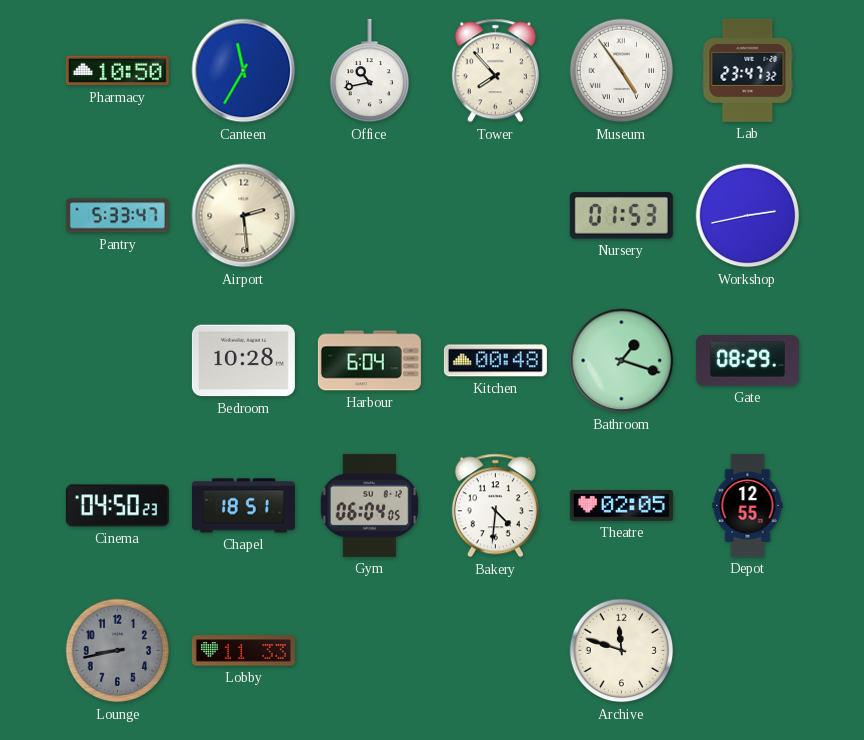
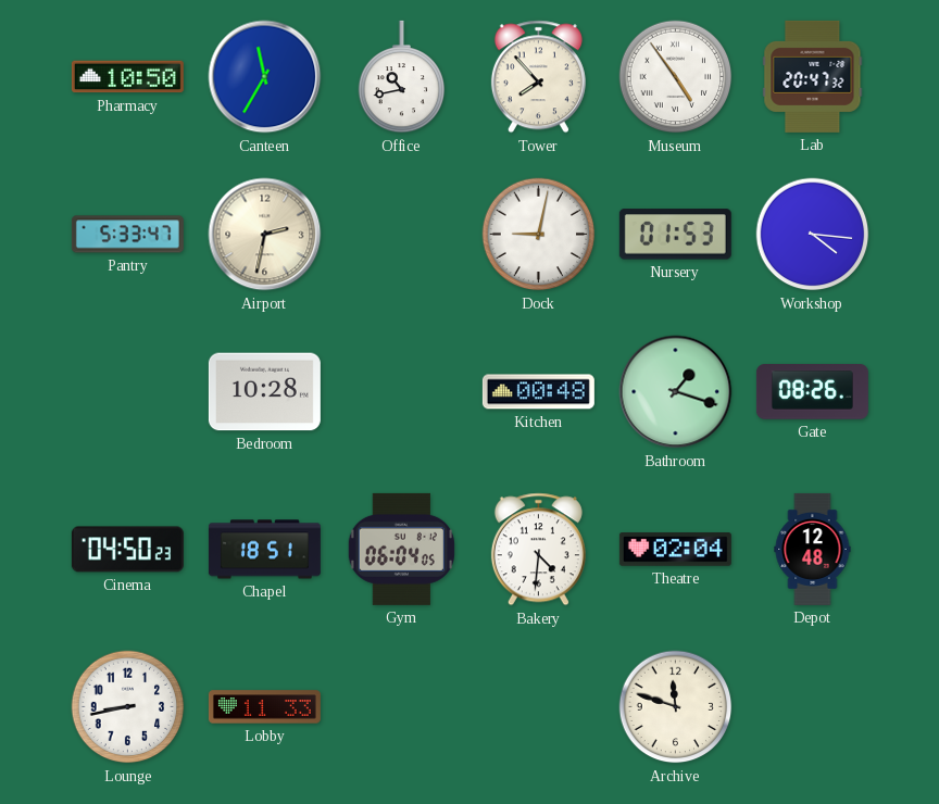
Lab: 23:47 -> 20:47
Airport: 2:29 -> 2:32
Dock: none -> 9:02
Workshop: 2:43 -> 4:16
Harbour: 6:04 -> none
Gate: 08:29 -> 08:26
Theatre: 02:05 -> 02:04
Depot: 12:55 -> 12:48
Lounge dial: grey -> white
